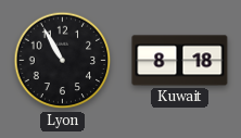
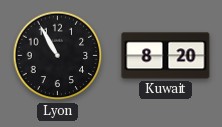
Kuwait: 8:18 -> 8:20
